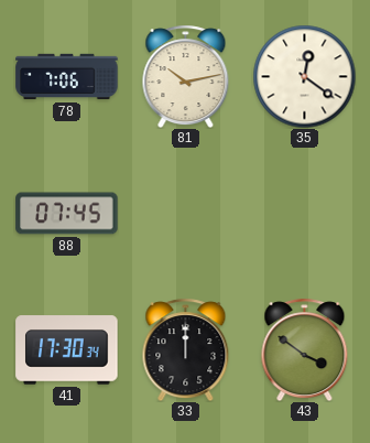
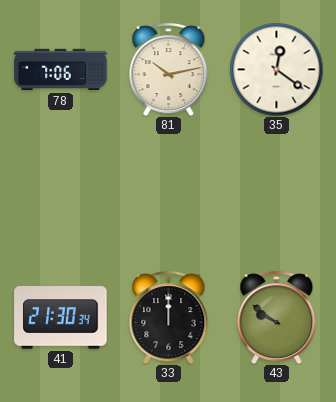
88: 07:45 -> none
41: 17:30 -> 21:30
43: 3:51 -> 9:51
